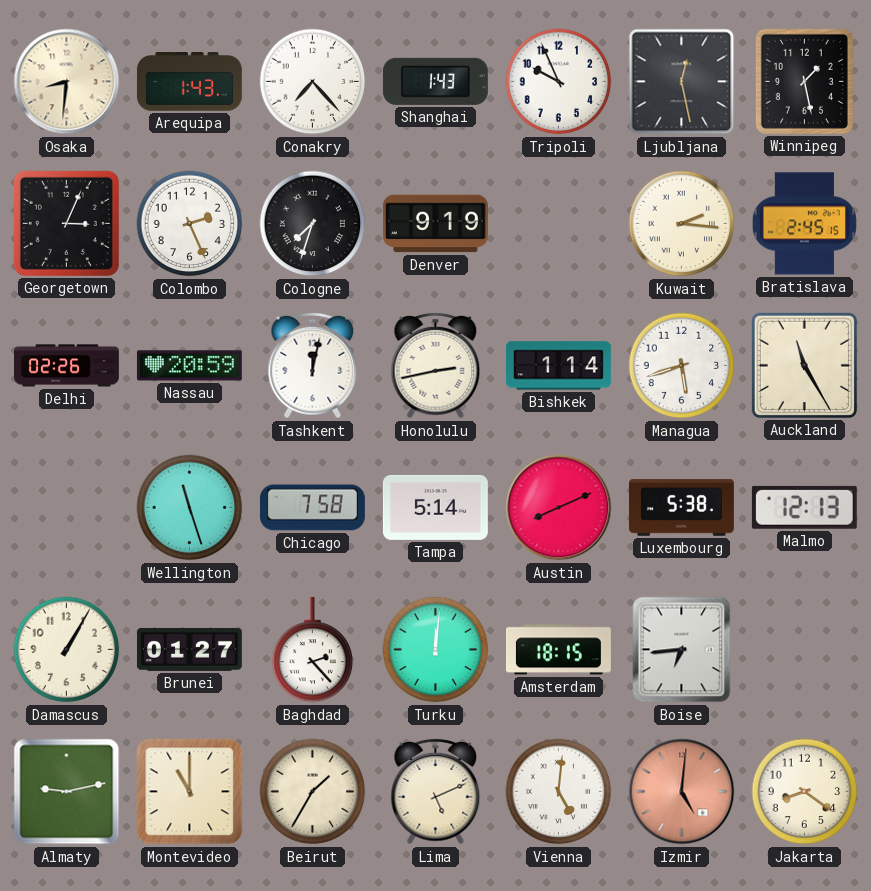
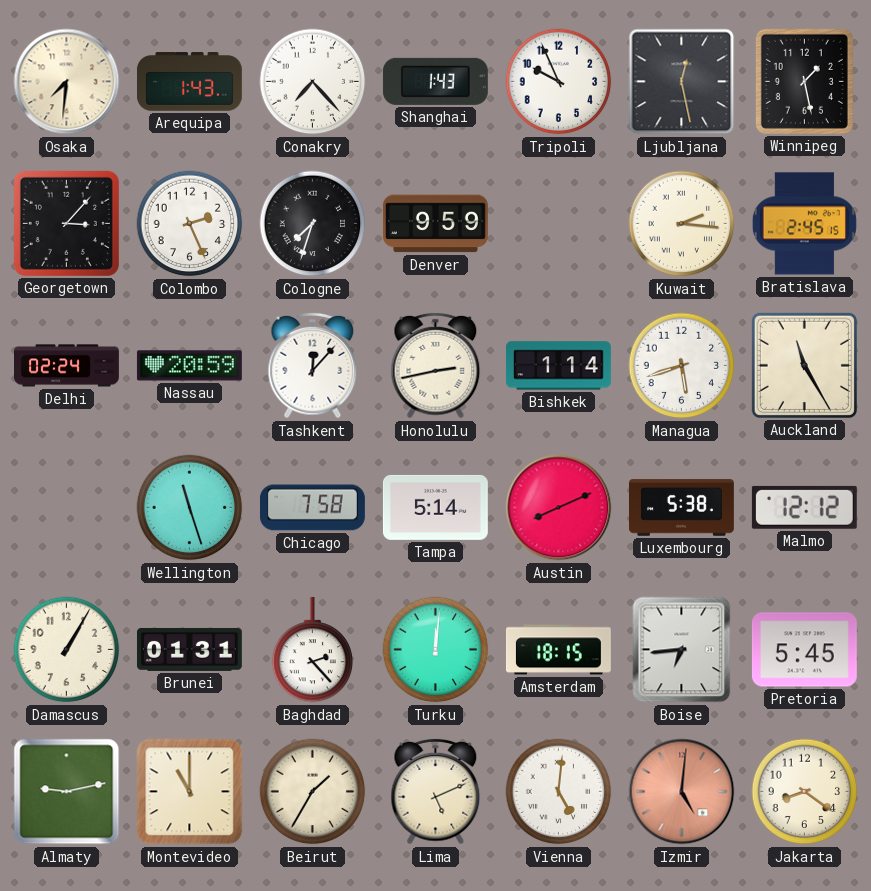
Osaka: 8:31 -> 7:31
Georgetown: 3:04 -> 3:07
Denver: 9:19 -> 9:59
Delhi: 02:26 -> 02:24
Tashkent: 12:02 -> 12:07
Malmo: 12:13 -> 12:12
Brunei: 01:27 -> 01:31
Pretoria: none -> 5:45
